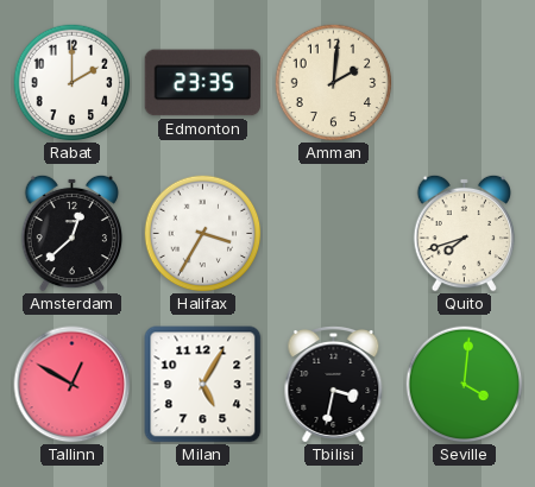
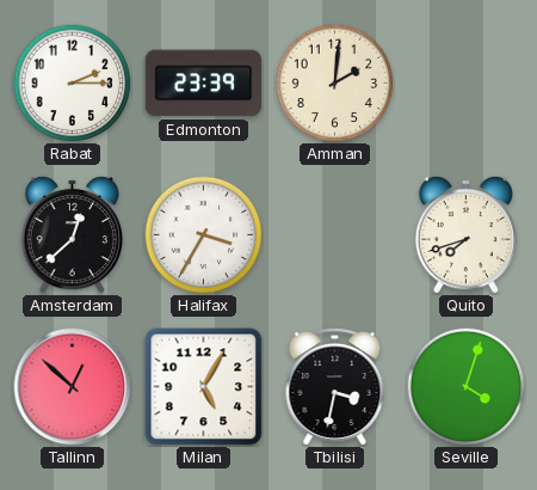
Rabat: 2:00 -> 2:15
Edmonton: 23:35 -> 23:39
Tallinn: 12:50 -> 12:52
Seville: 4:01 -> 4:03
